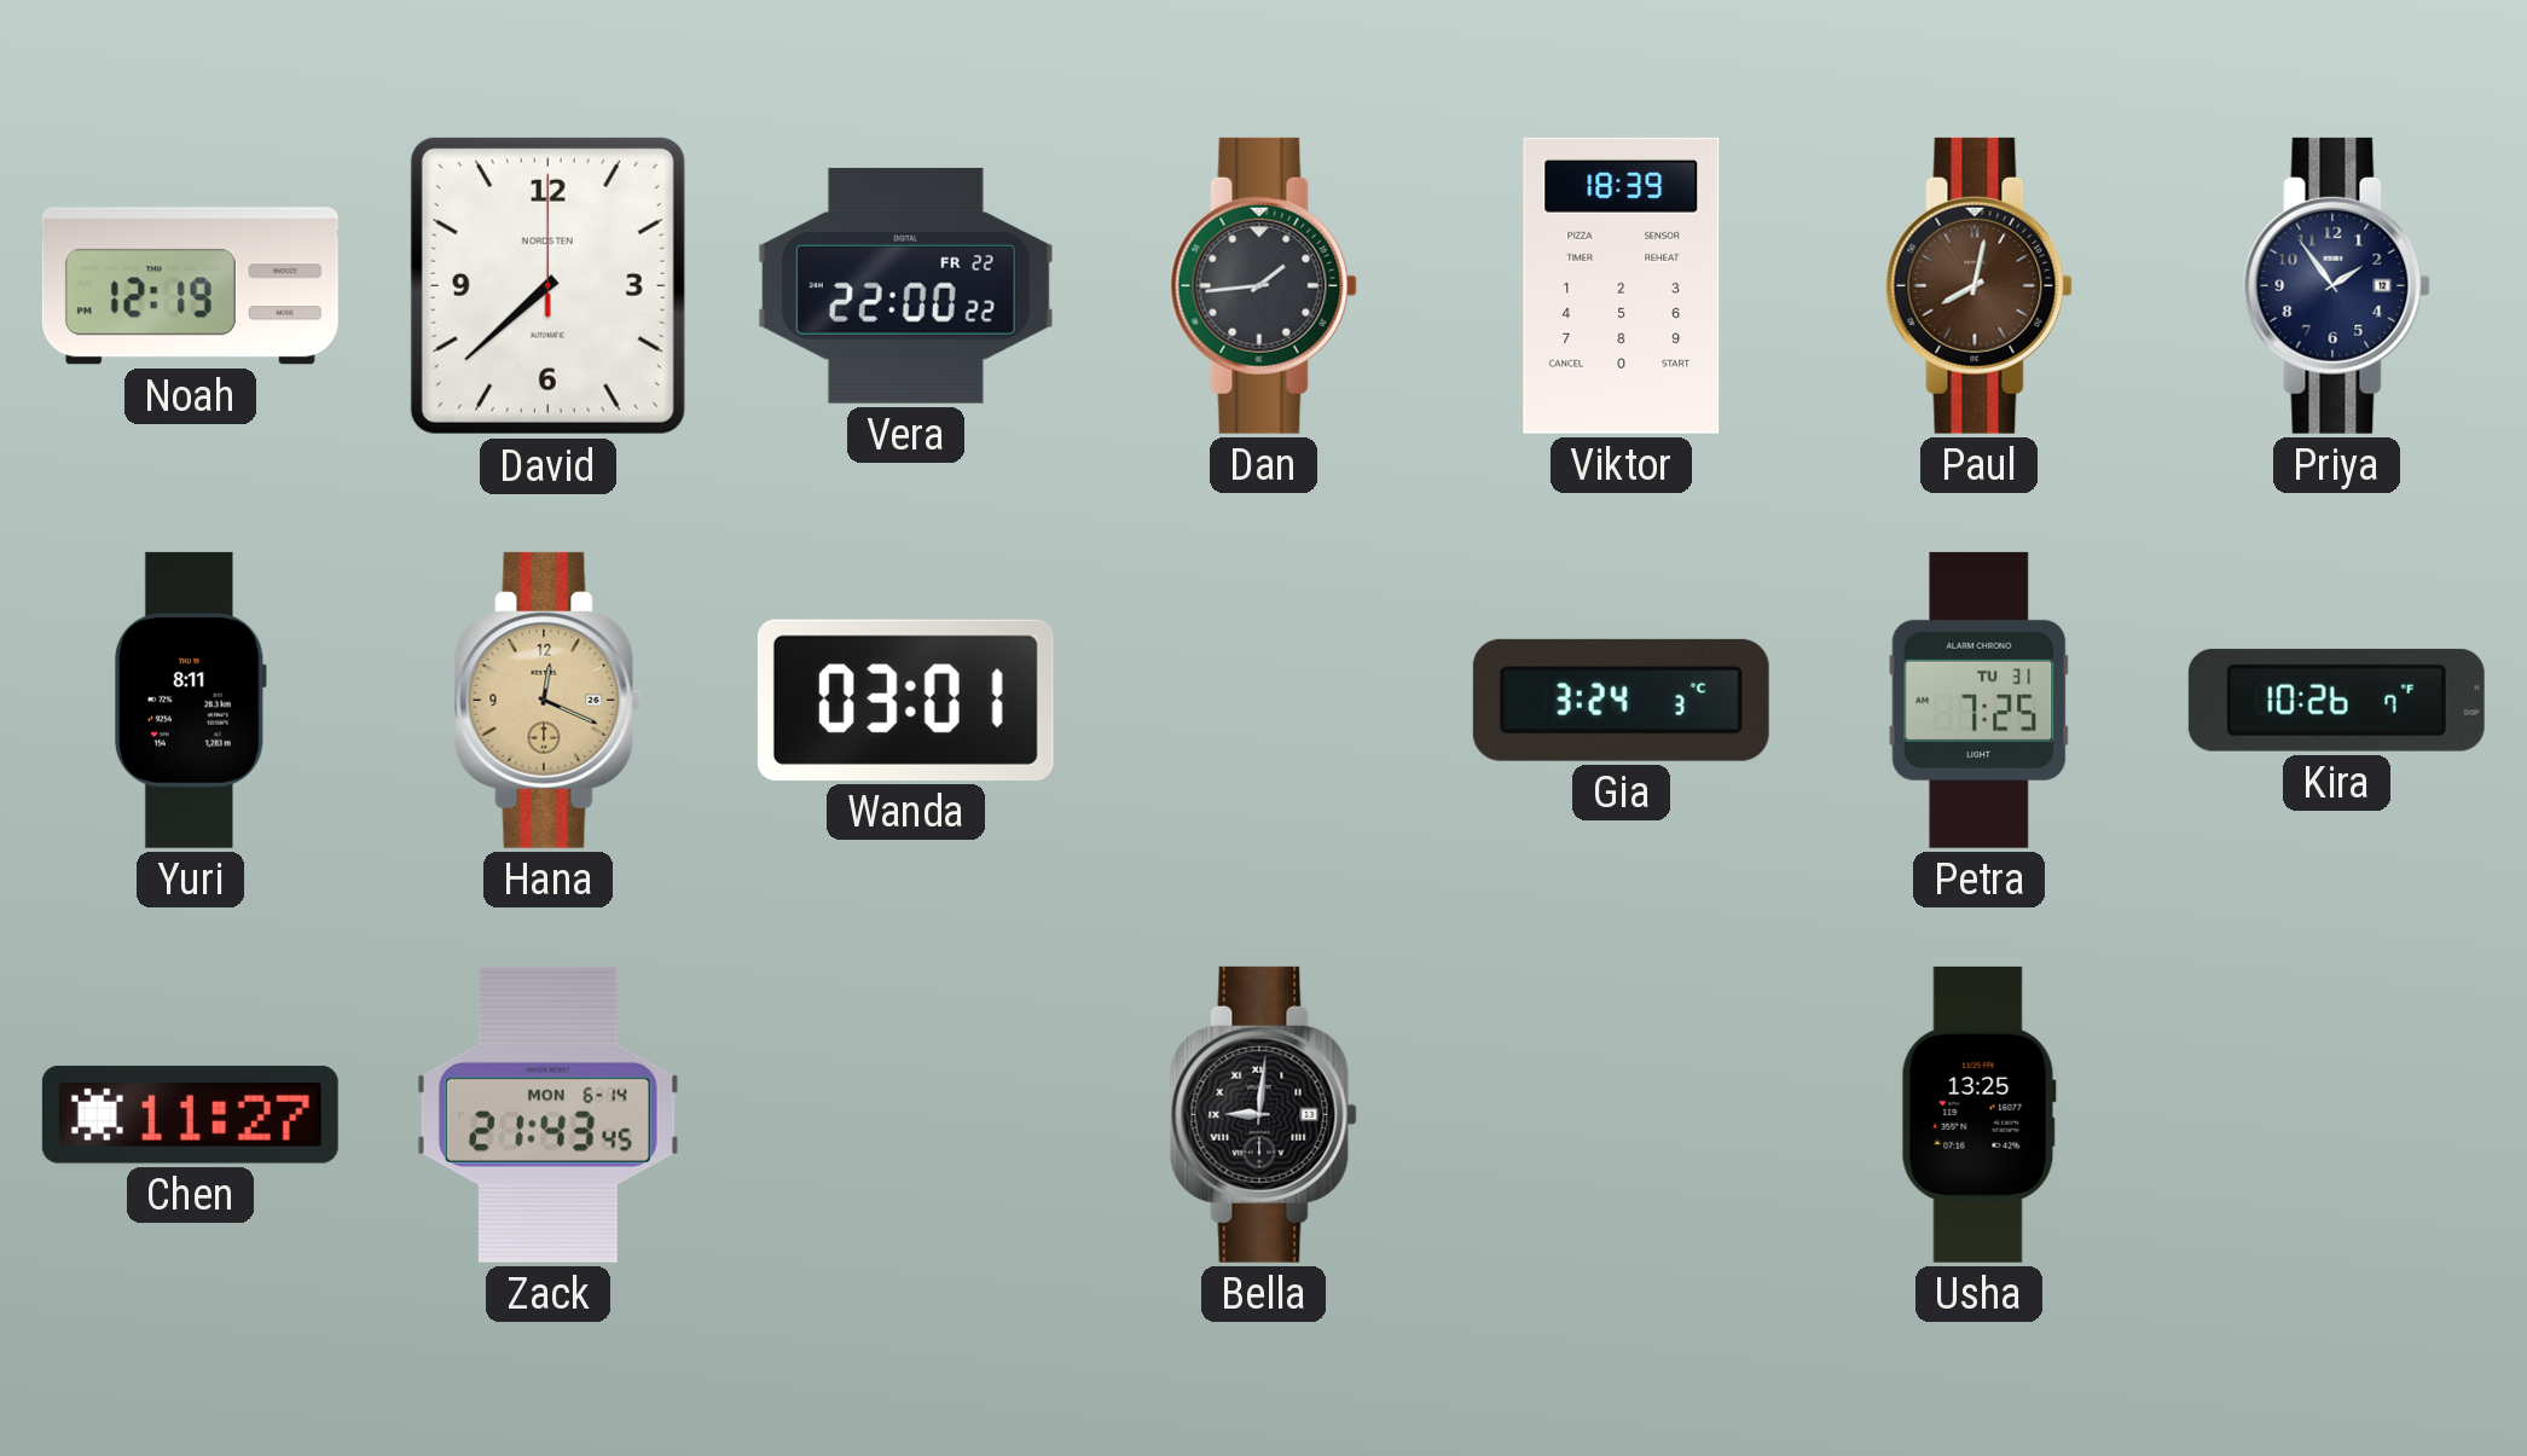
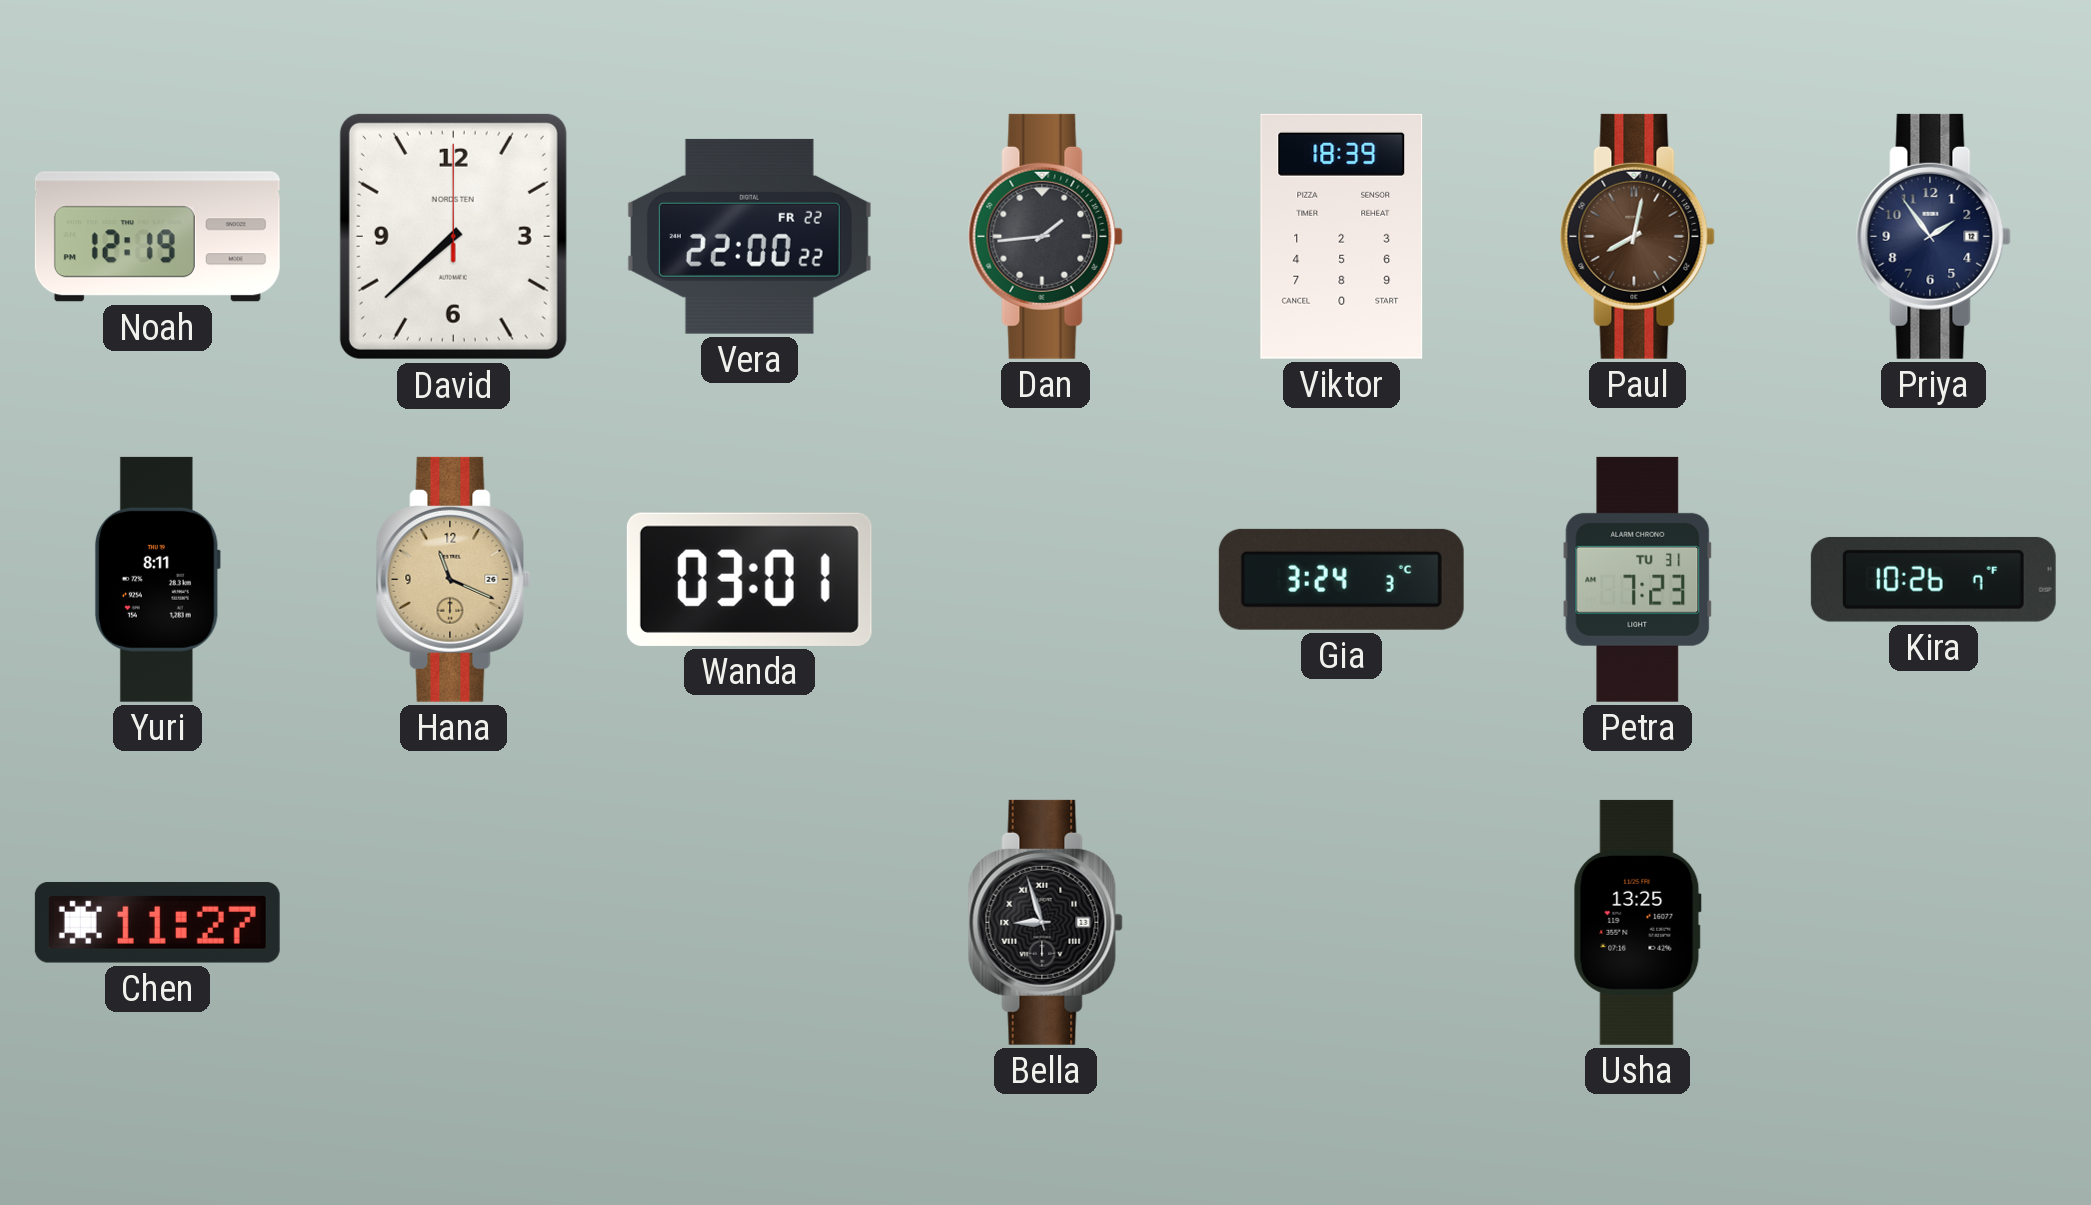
Hana: 12:19 -> 11:19
Petra: 7:25 -> 7:23
Zack: 21:43 -> none
Bella: 9:01 -> 8:57
